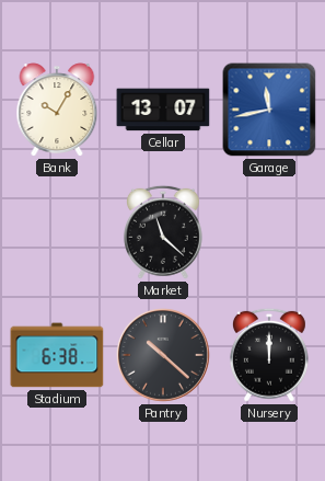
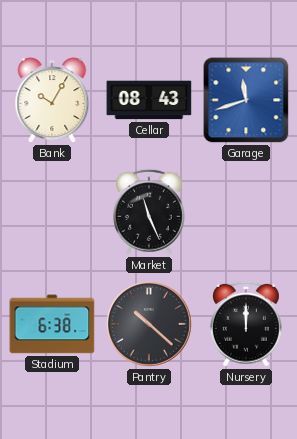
Cellar: 13:07 -> 08:43
Garage: 11:43 -> 11:42
Market: 11:22 -> 11:26
